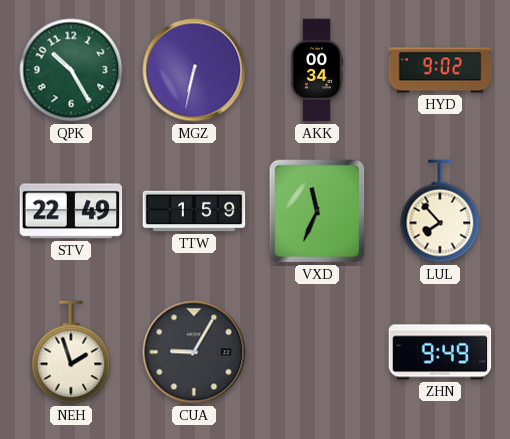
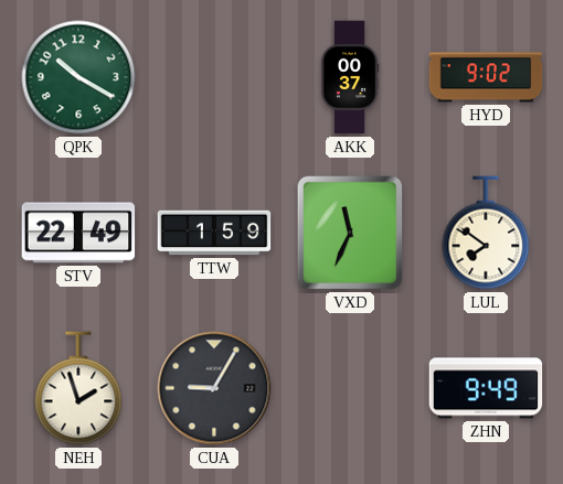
QPK: 10:25 -> 10:20
MGZ: 6:32 -> none
AKK: 00:34 -> 00:37
LUL: 7:53 -> 7:51
